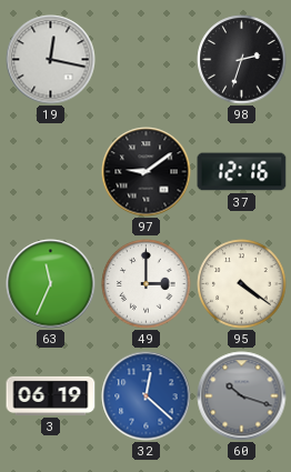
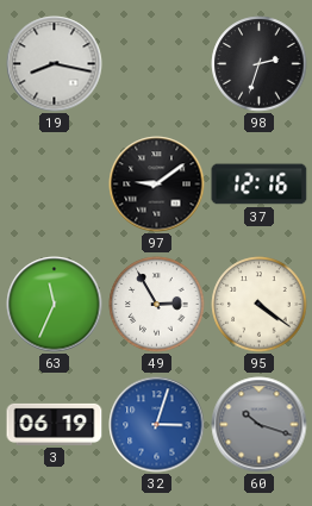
19: 12:17 -> 8:17
49: 3:00 -> 2:55
32: 12:22 -> 3:03
